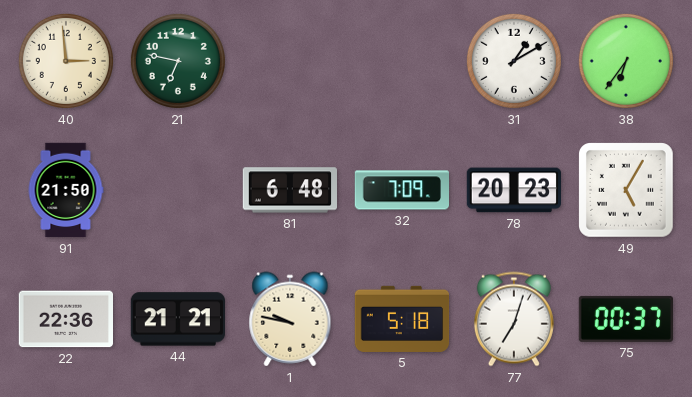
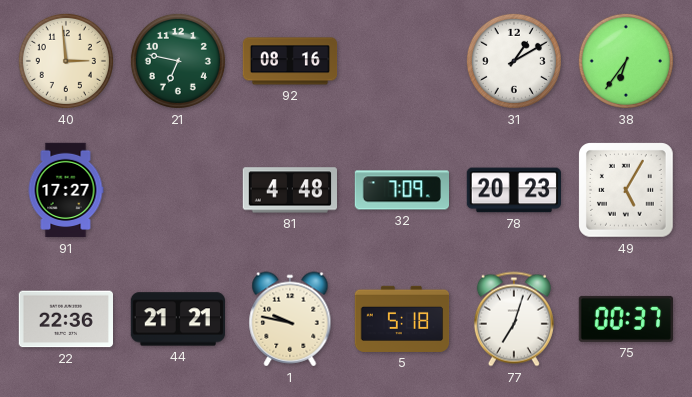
92: none -> 08:16
91: 21:50 -> 17:27
81: 6:48 -> 4:48
